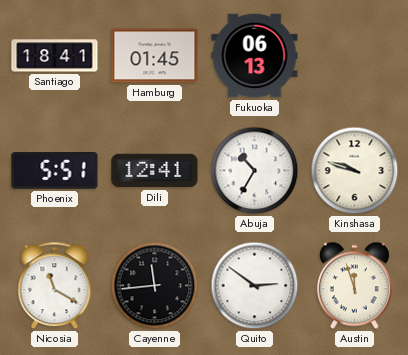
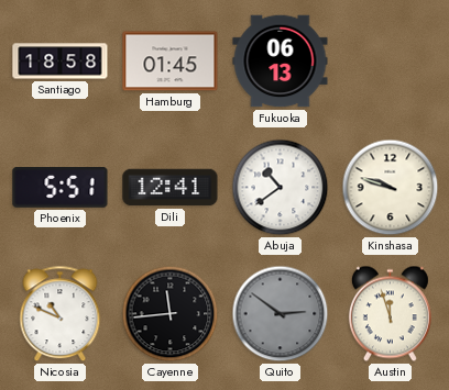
Santiago: 18:41 -> 18:58
Abuja: 10:35 -> 10:39
Nicosia: 11:20 -> 10:49
Quito dial: white -> grey
